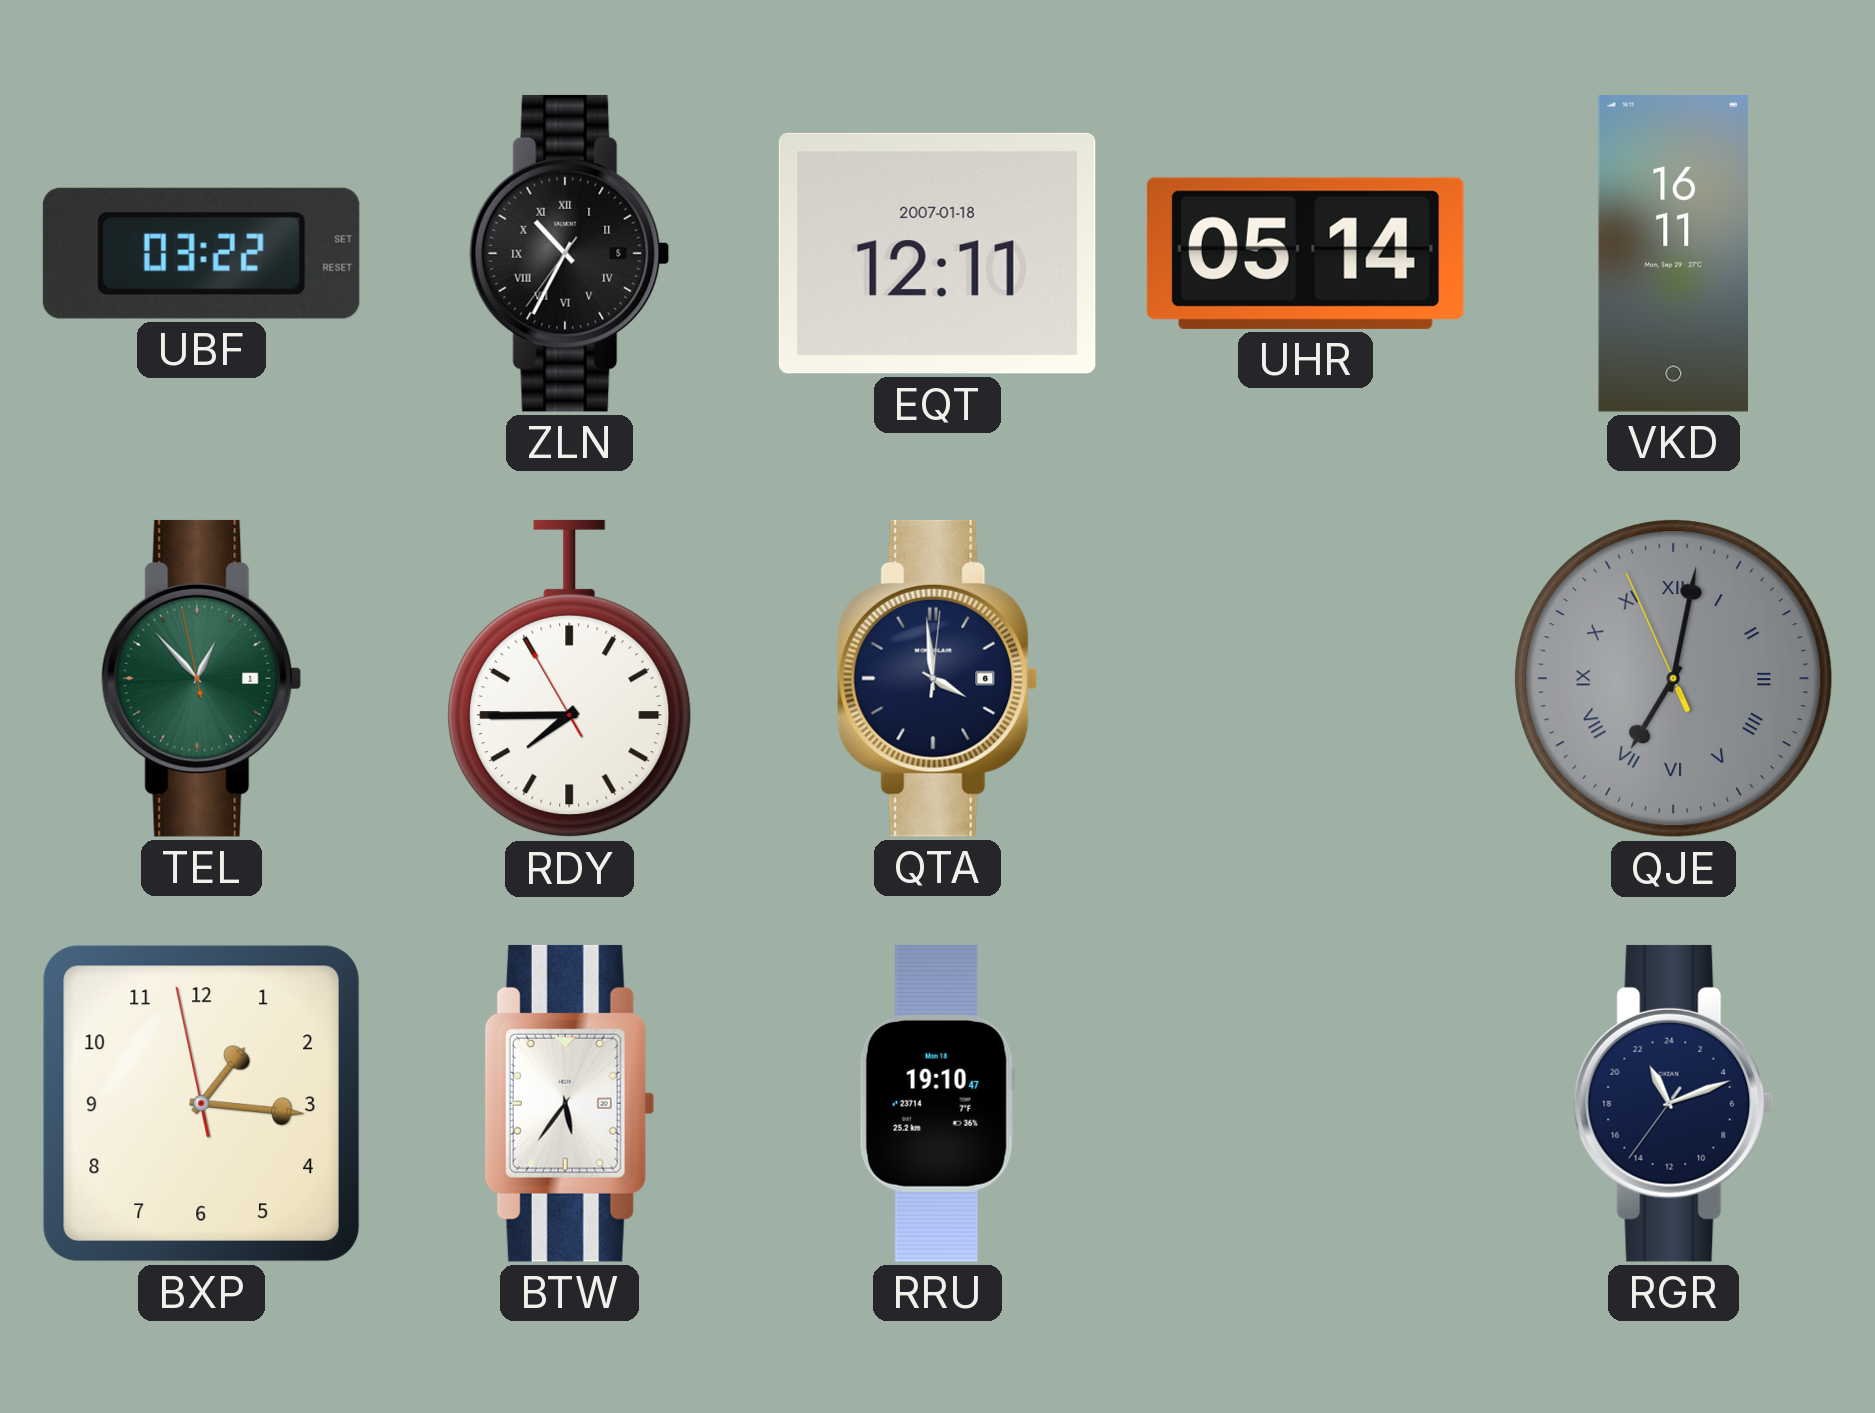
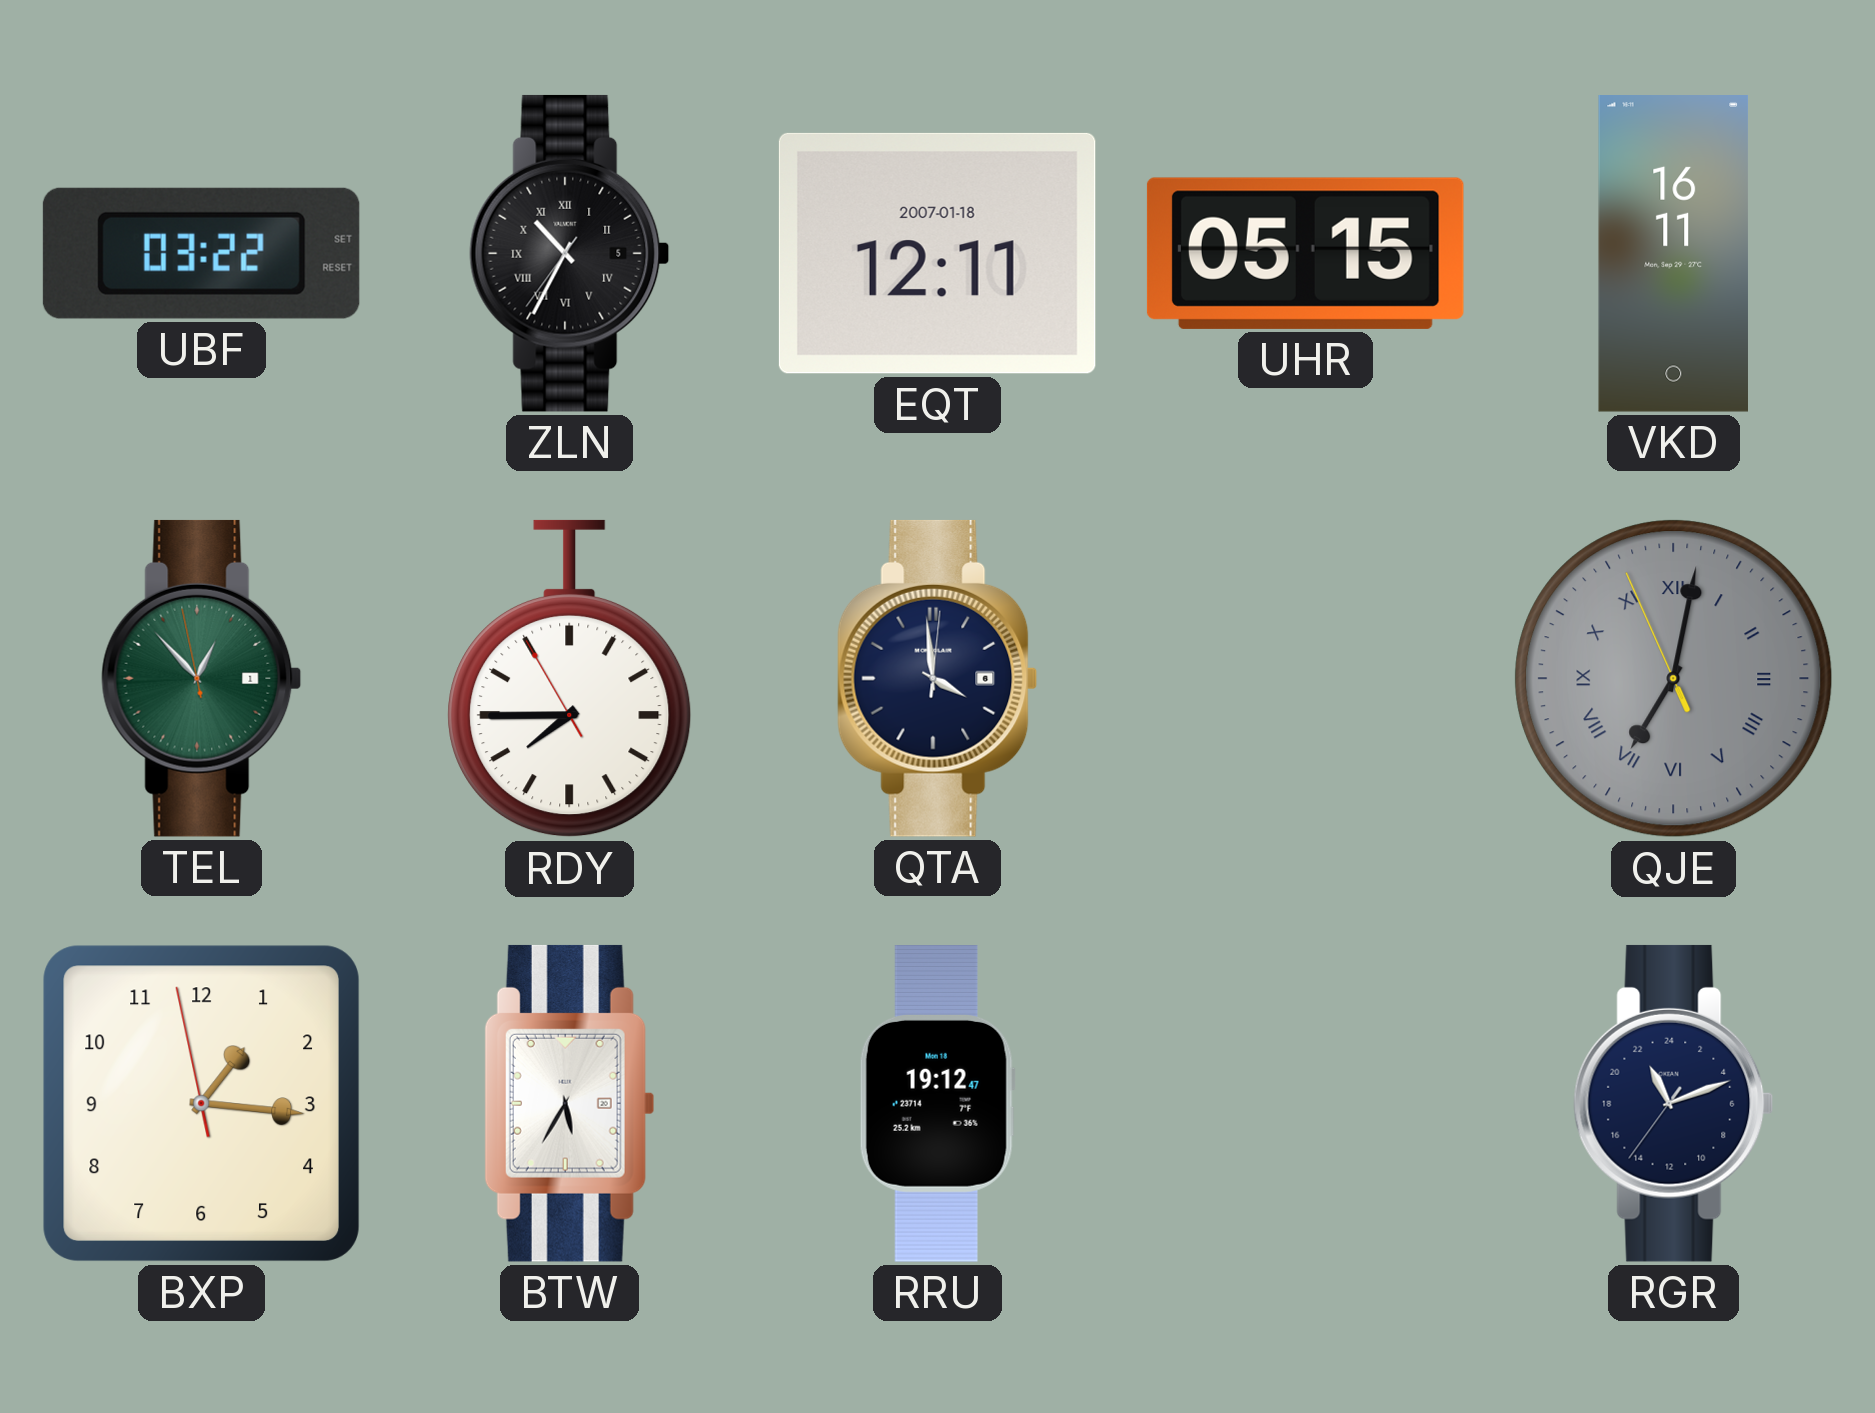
UHR: 05:14 -> 05:15
BTW: 5:36 -> 5:35
RRU: 19:10 -> 19:12
